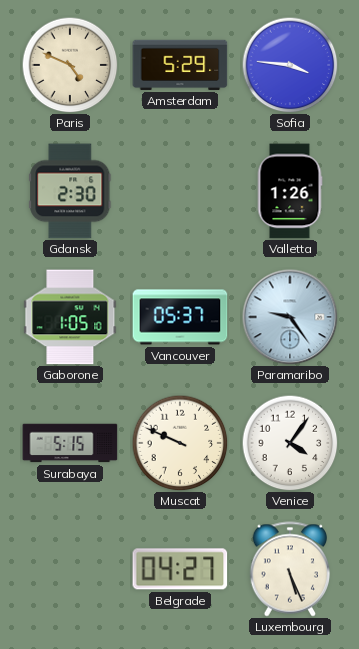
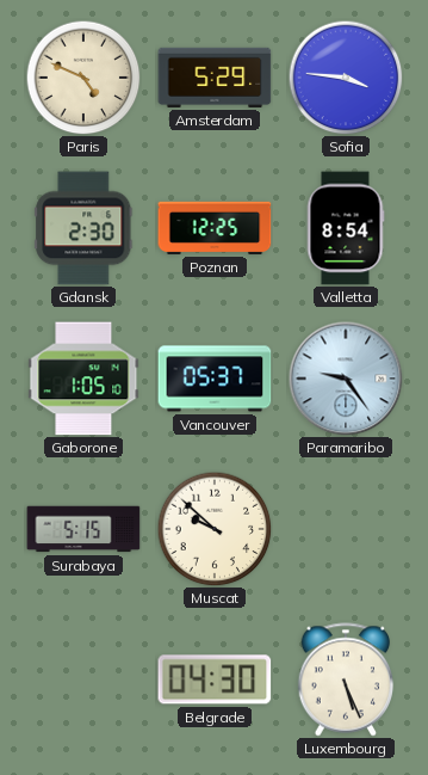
Poznan: none -> 12:25
Valletta: 1:26 -> 8:54
Muscat: 9:49 -> 9:52
Venice: 4:06 -> none
Belgrade: 04:27 -> 04:30
